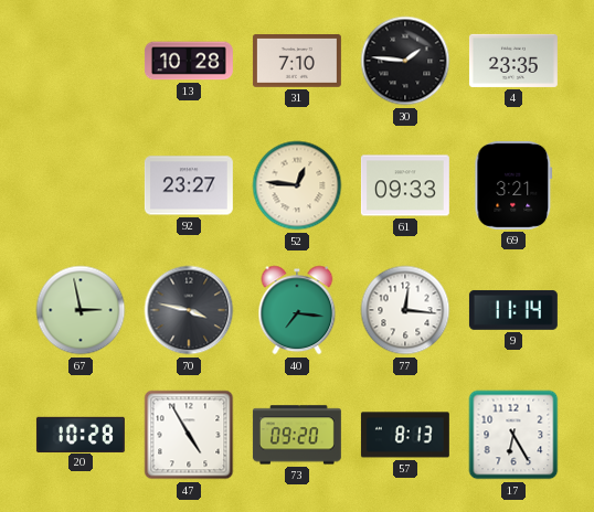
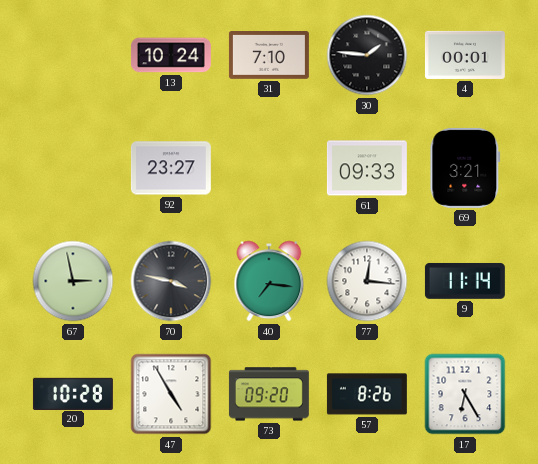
13: 10:28 -> 10:24
4: 23:35 -> 00:01
52: 12:46 -> none
57: 8:13 -> 8:26
